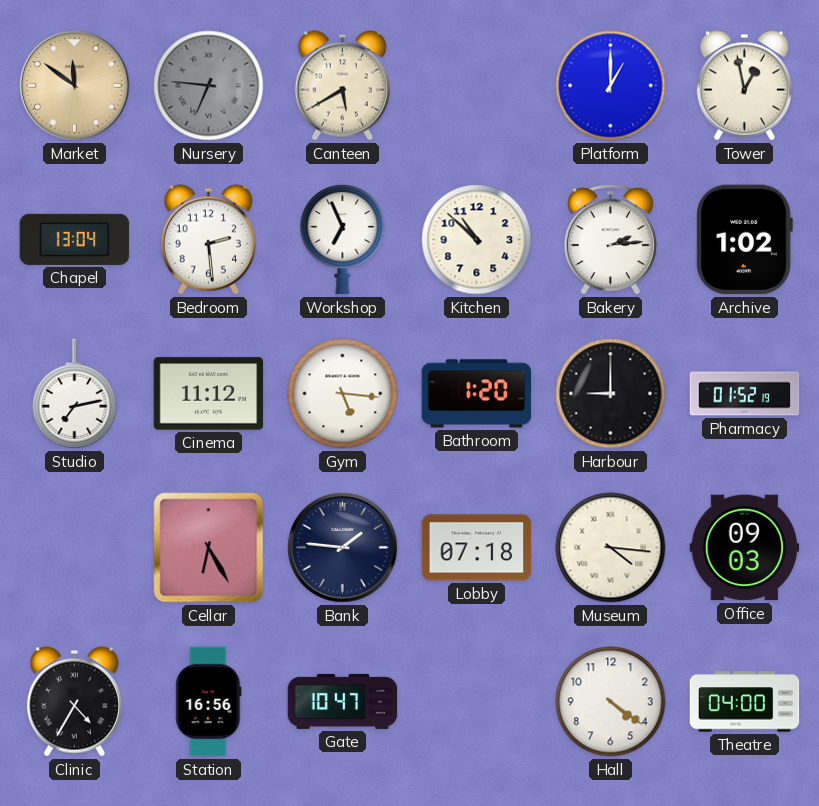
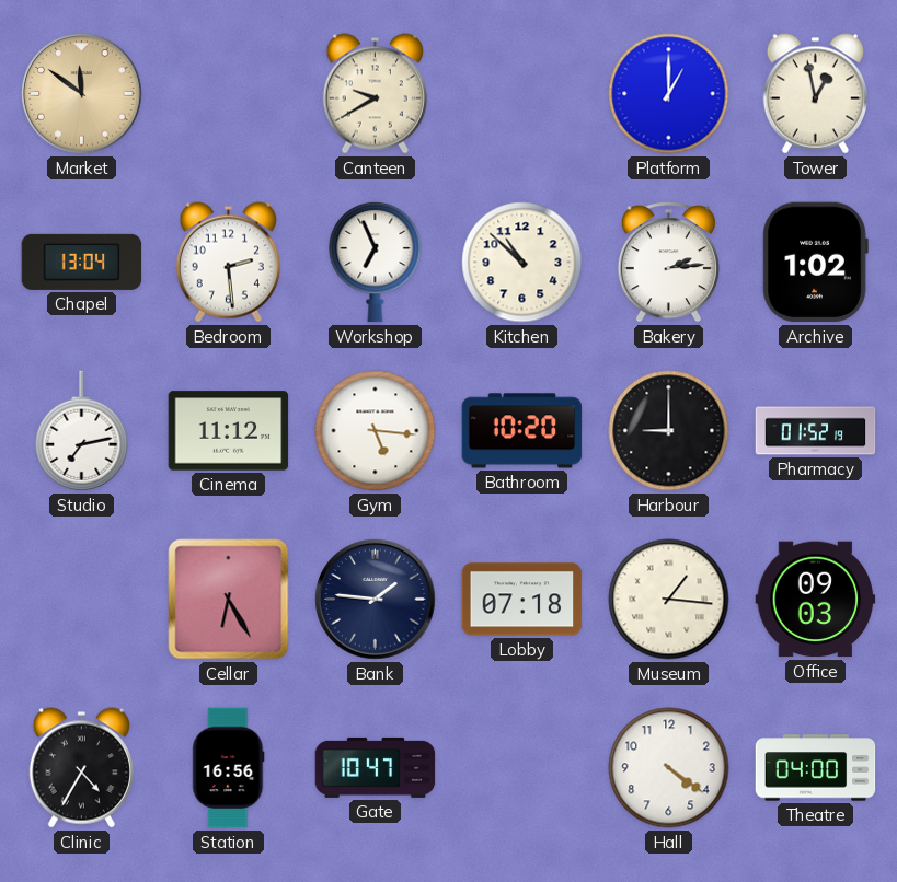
Nursery: 6:46 -> none
Canteen: 5:40 -> 9:40
Bathroom: 1:20 -> 10:20
Museum: 4:16 -> 1:16
